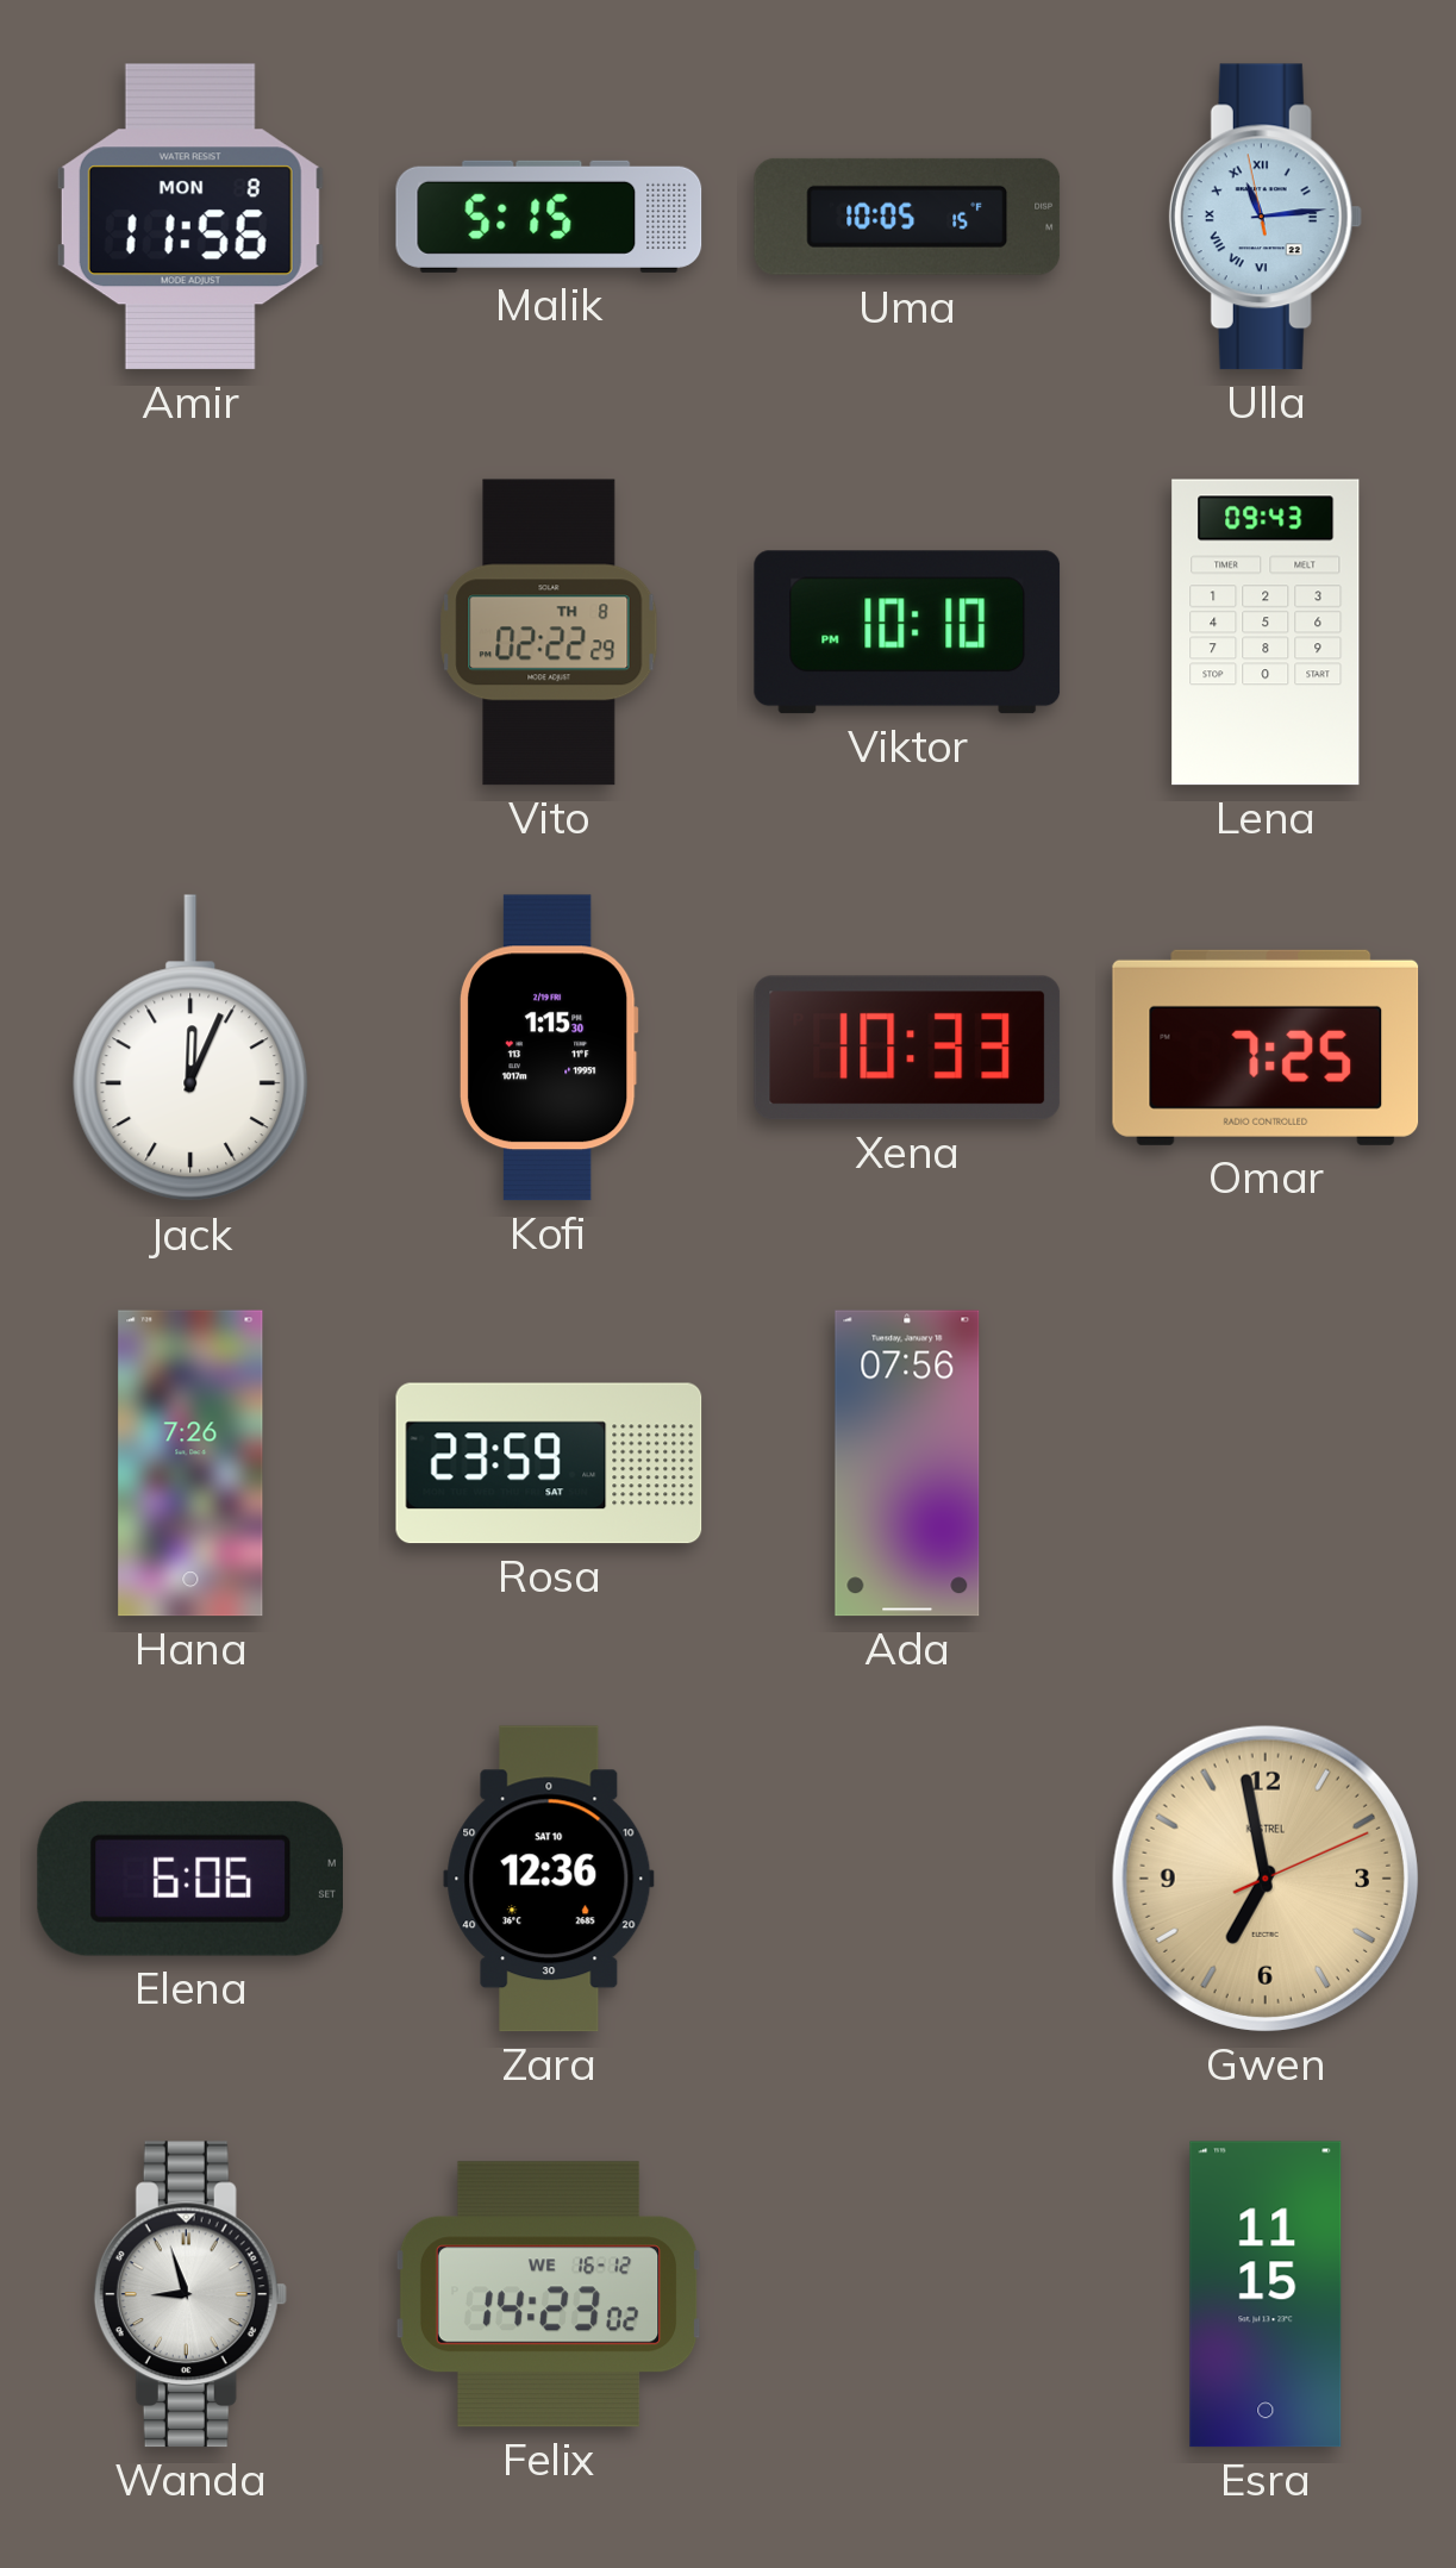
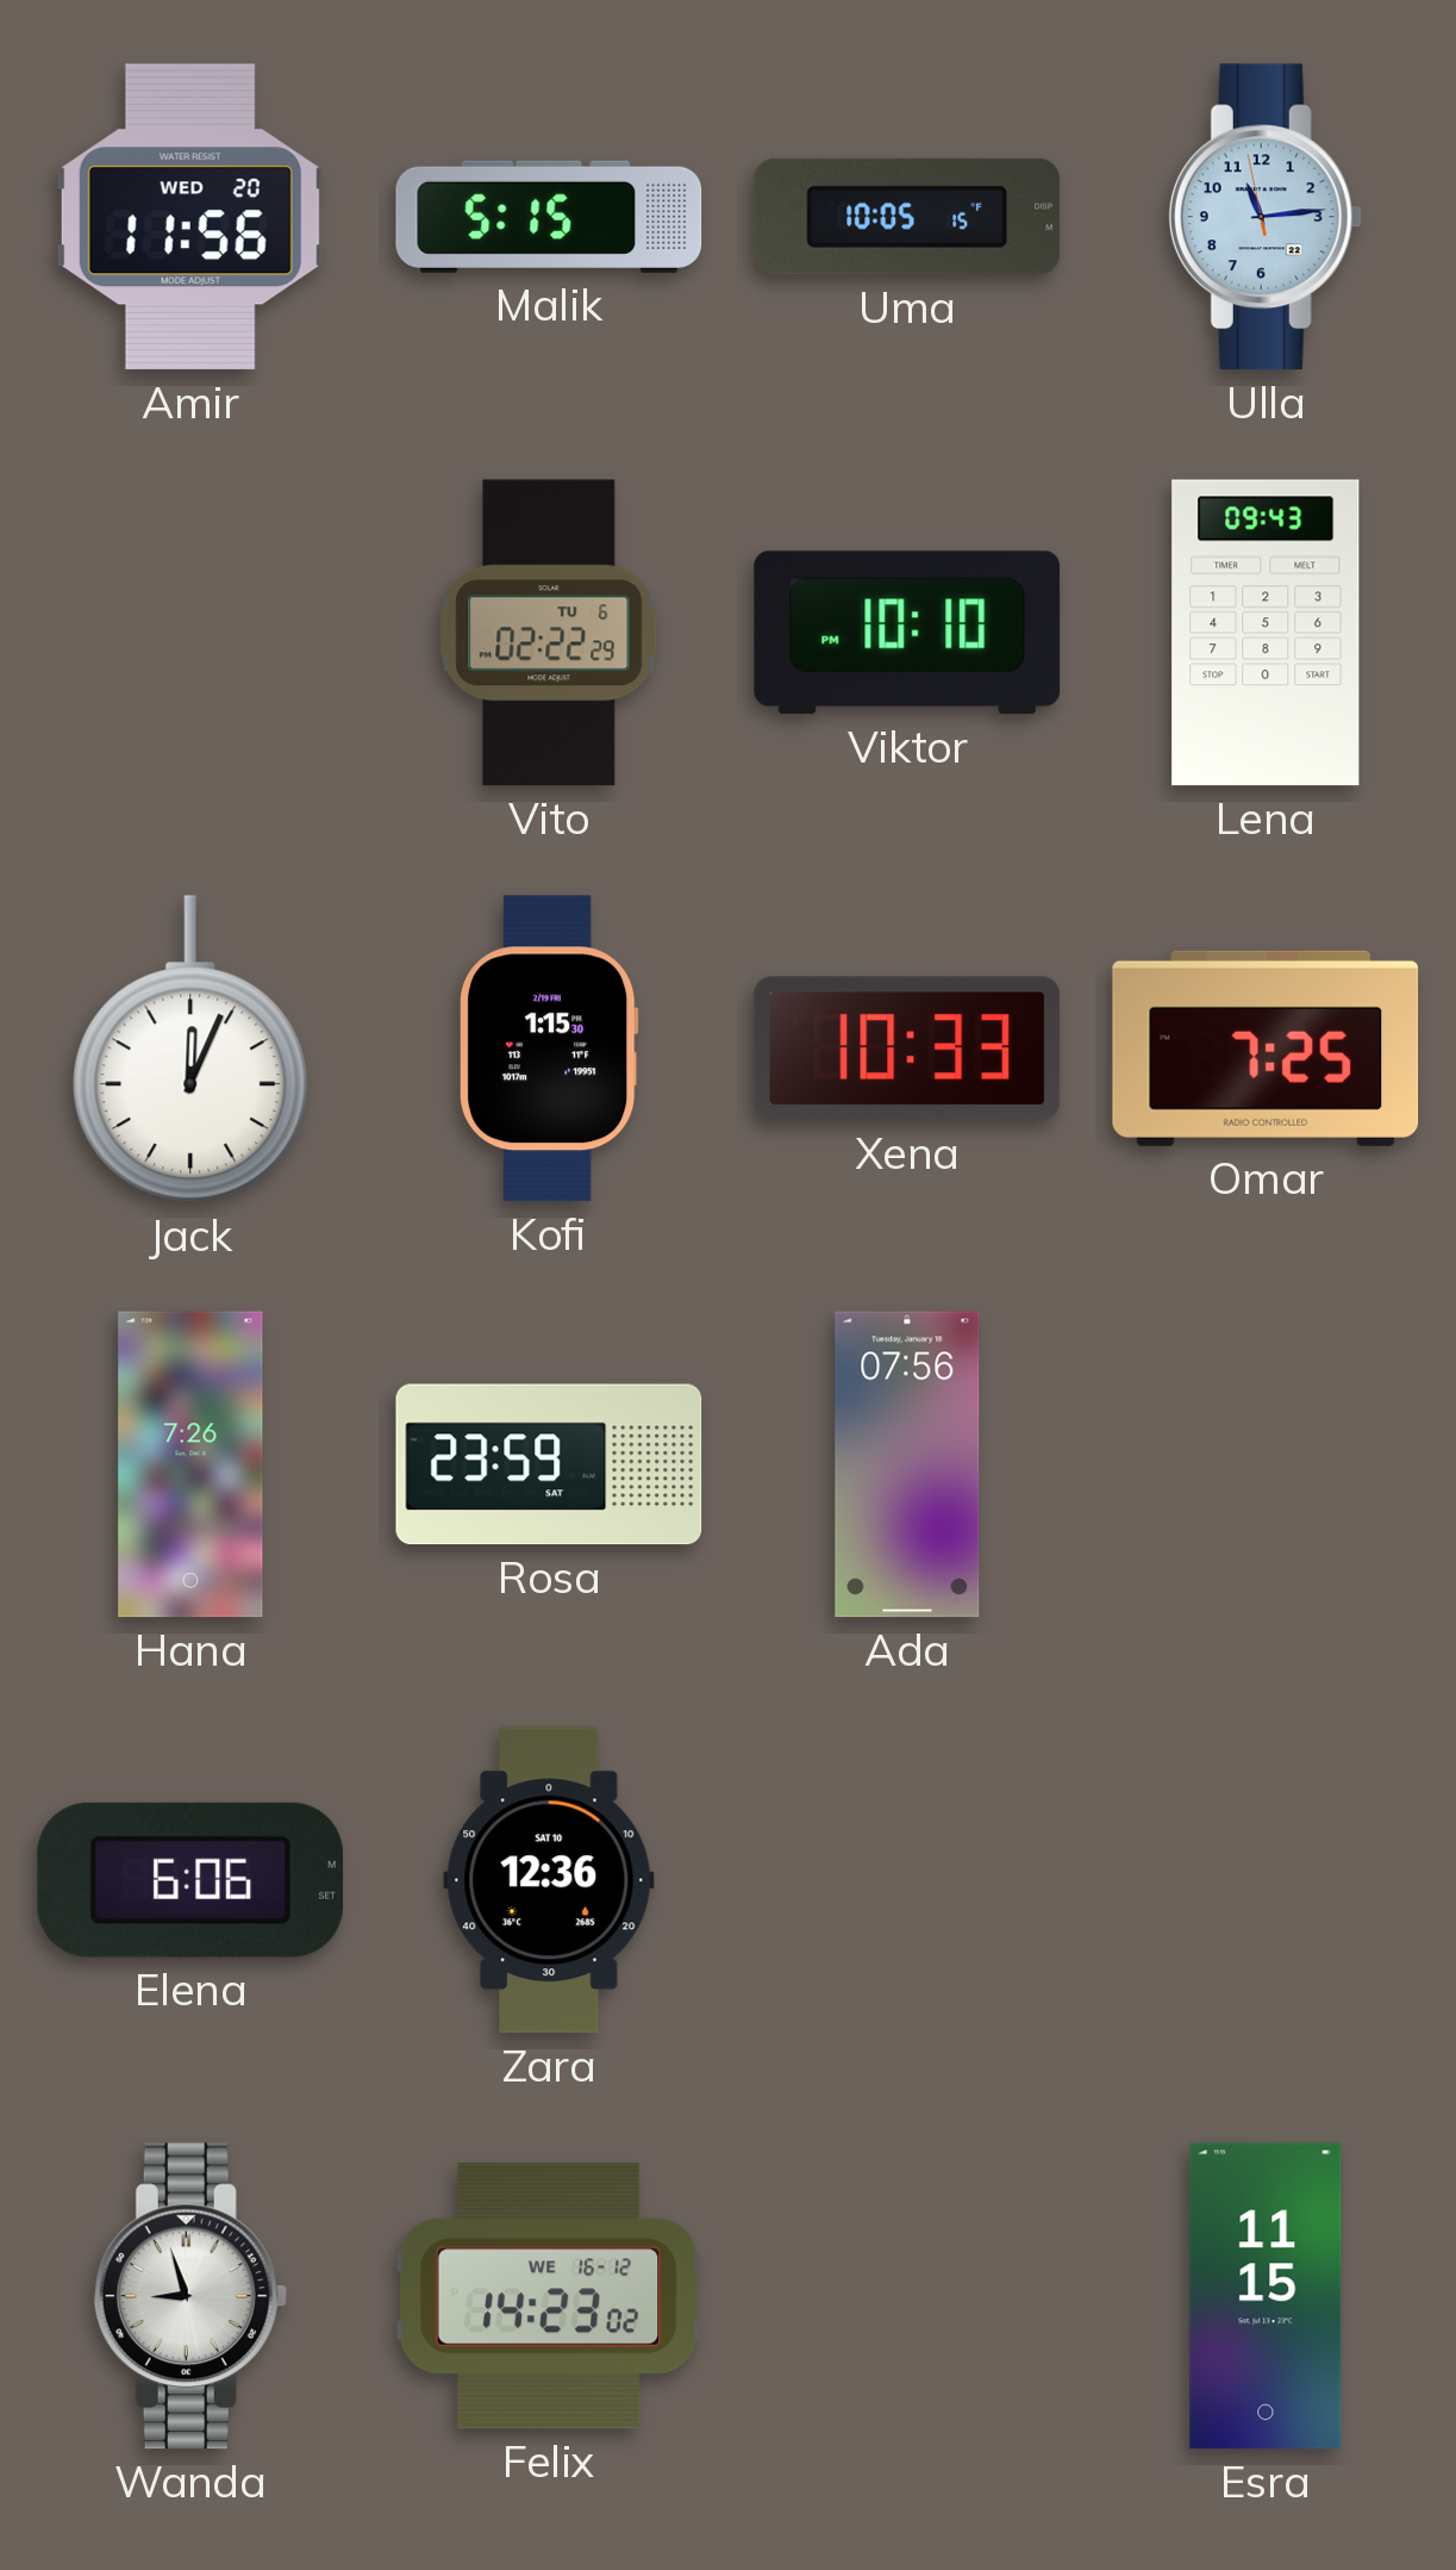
Amir date: MON 8 -> WED 20
Ulla numerals: Roman -> Arabic
Vito date: TH 8 -> TU 6
Gwen: 6:58 -> none
